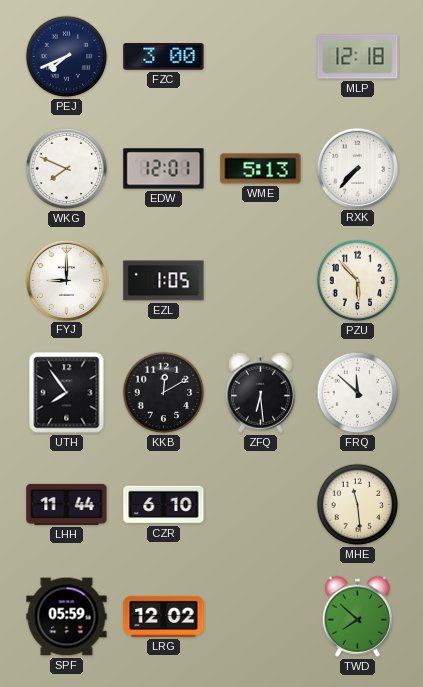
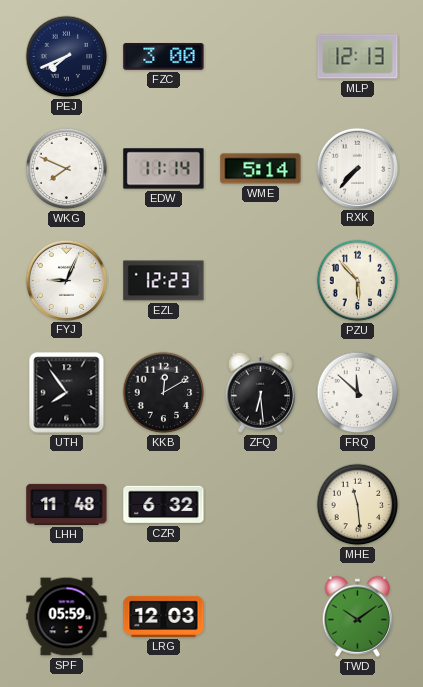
MLP: 12:18 -> 12:13
EDW: 12:01 -> 11:14
WME: 5:13 -> 5:14
FYJ: 9:00 -> 9:04
EZL: 1:05 -> 12:23
LHH: 11:44 -> 11:48
CZR: 6:10 -> 6:32
LRG: 12:02 -> 12:03
TWD: 7:52 -> 10:09
